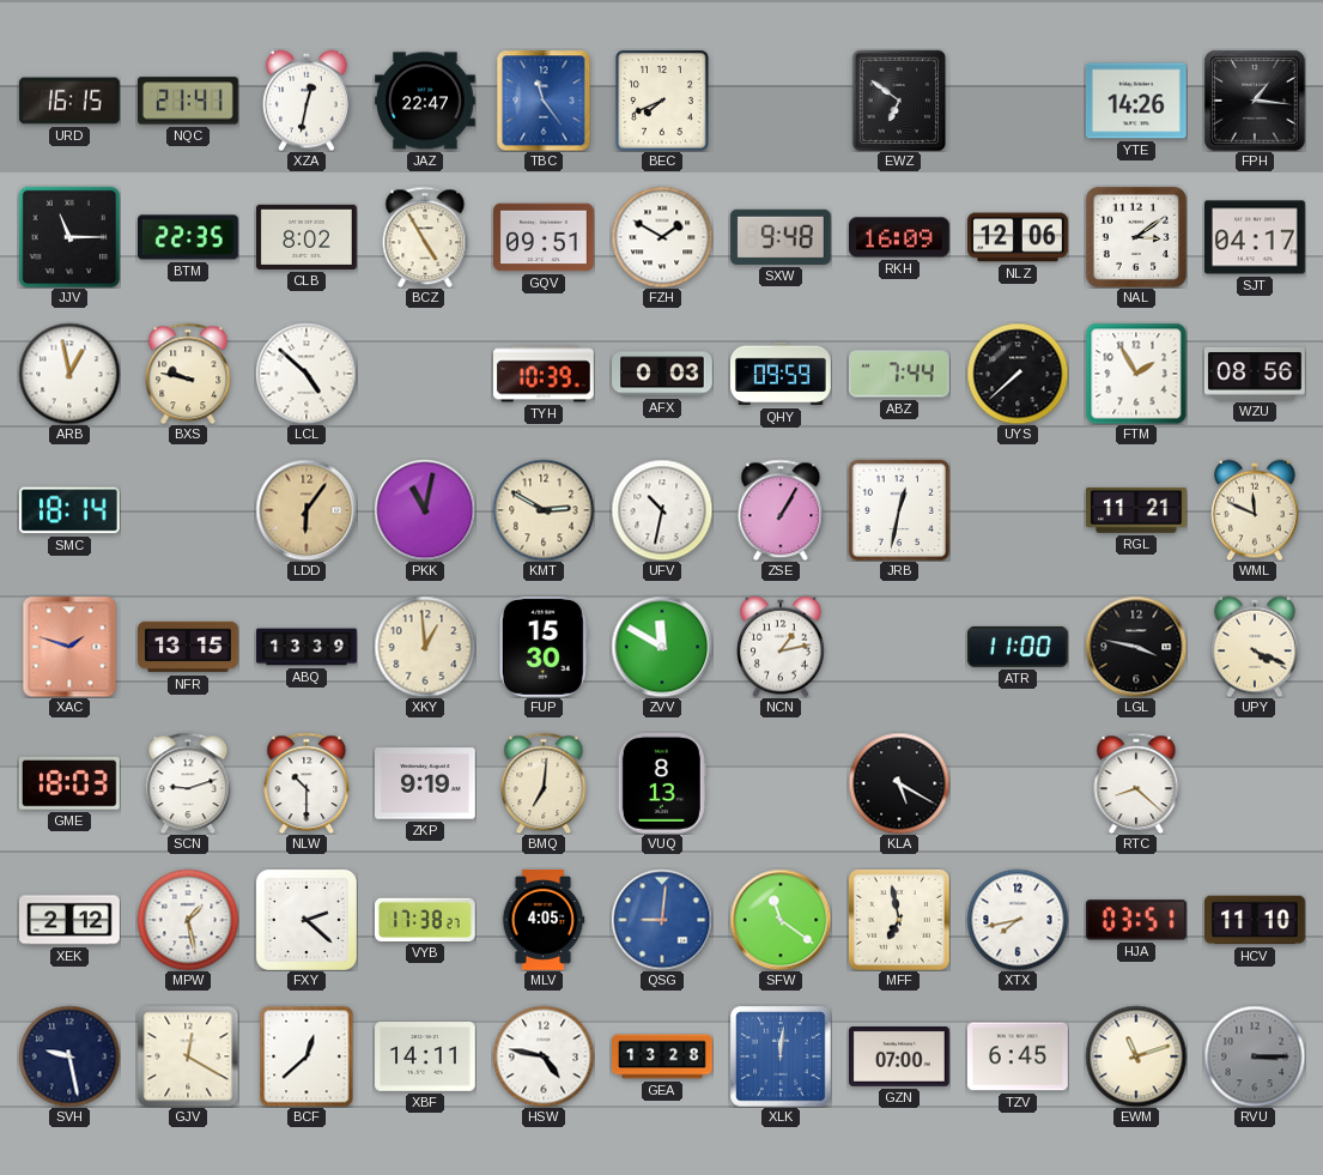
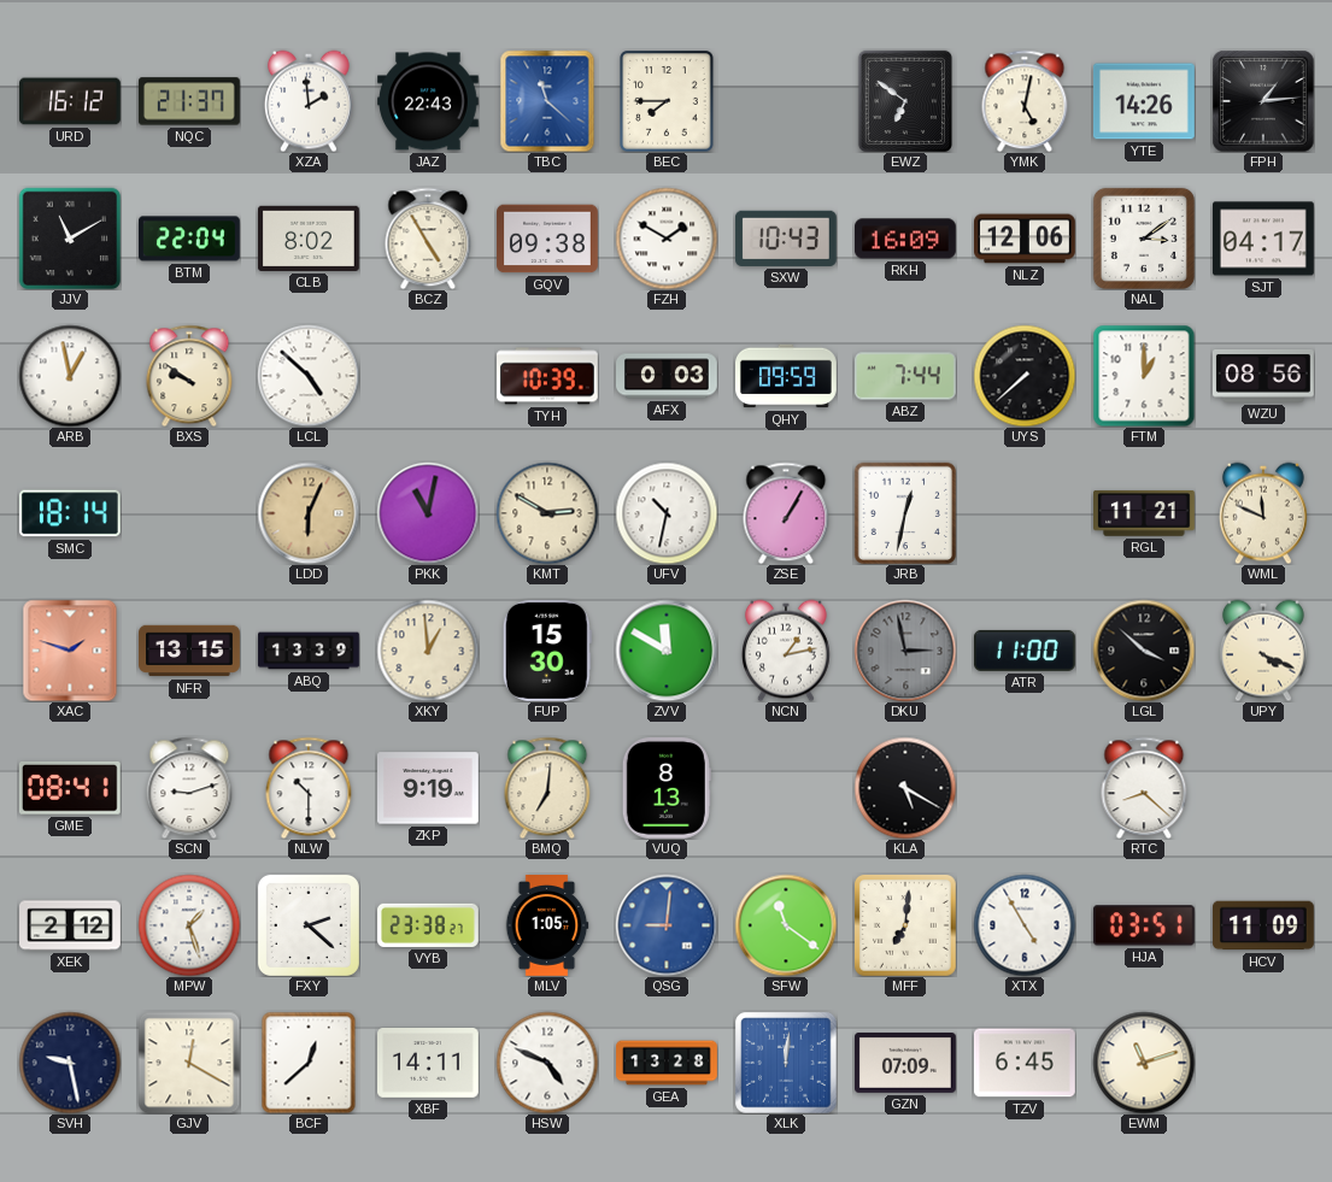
URD: 16:15 -> 16:12
NQC: 21:41 -> 21:37
XZA: 12:32 -> 1:59
JAZ: 22:47 -> 22:43
TBC: 11:24 -> 11:22
BEC: 7:41 -> 7:45
YMK: none -> 5:02
FPH: 1:16 -> 1:14
JJV: 11:15 -> 11:10
BTM: 22:35 -> 22:04
GQV: 09:51 -> 09:38
SXW: 9:48 -> 10:43
BXS: 9:47 -> 9:51
FTM: 1:55 -> 1:00
LDD: 6:06 -> 6:04
DKU: none -> 2:58
LGL: 3:47 -> 3:52
GME: 18:03 -> 08:41
MPW: 1:28 -> 1:27
VYB: 17:38 -> 23:38
MLV: 4:05 -> 1:05
MFF: 6:58 -> 7:01
XTX: 7:43 -> 4:55
HCV: 11:10 -> 11:09
HSW: 4:47 -> 4:49
GZN: 07:00 -> 07:09
RVU: 3:15 -> none
